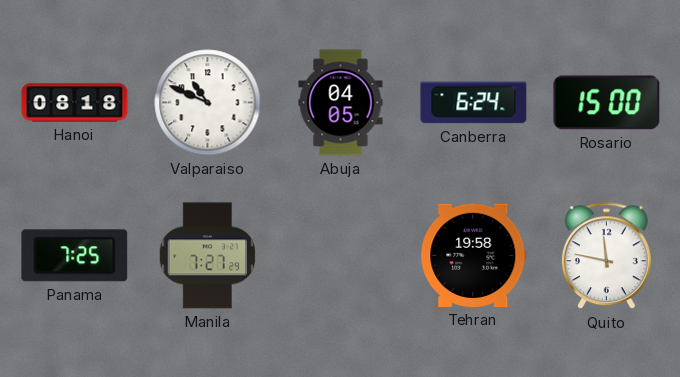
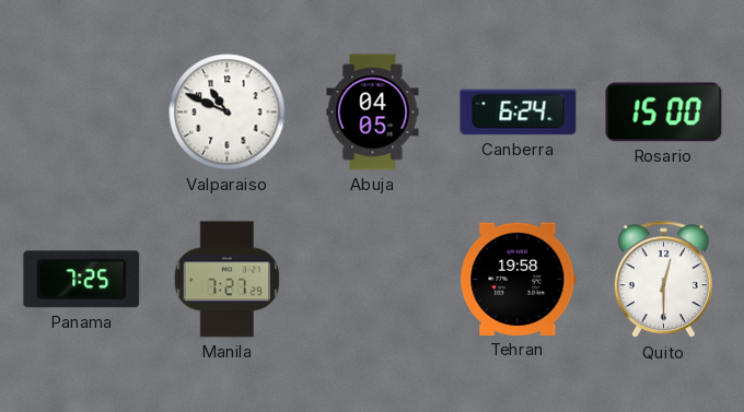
Hanoi: 08:18 -> none
Quito: 11:47 -> 12:30
